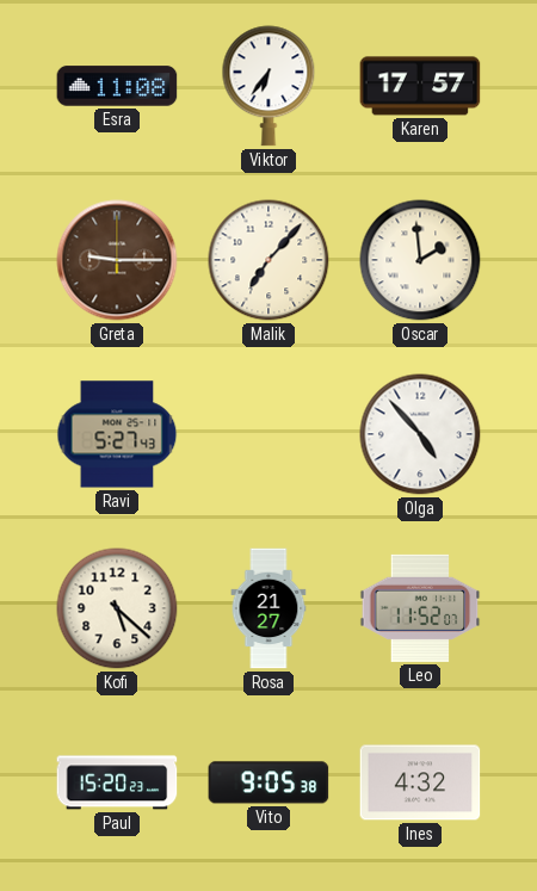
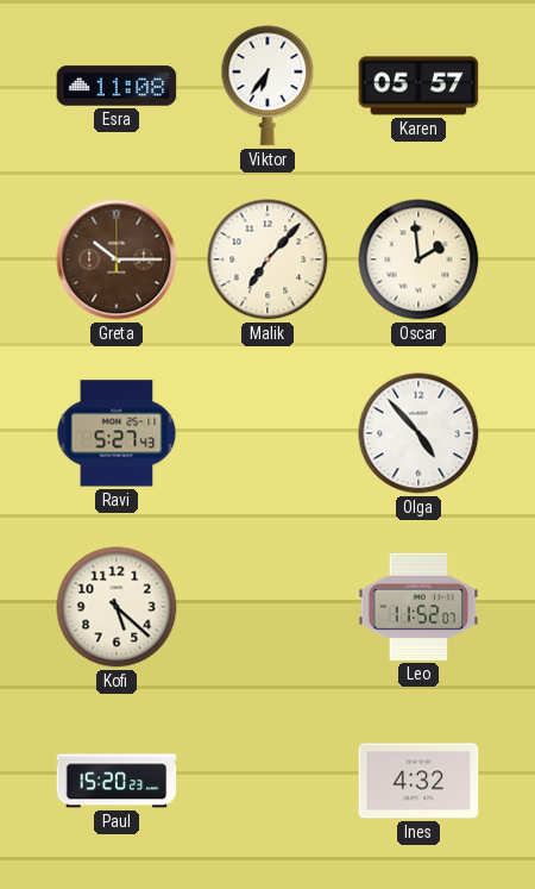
Karen: 17:57 -> 05:57
Greta: 9:15 -> 10:15
Rosa: 21:27 -> none
Vito: 9:05 -> none
